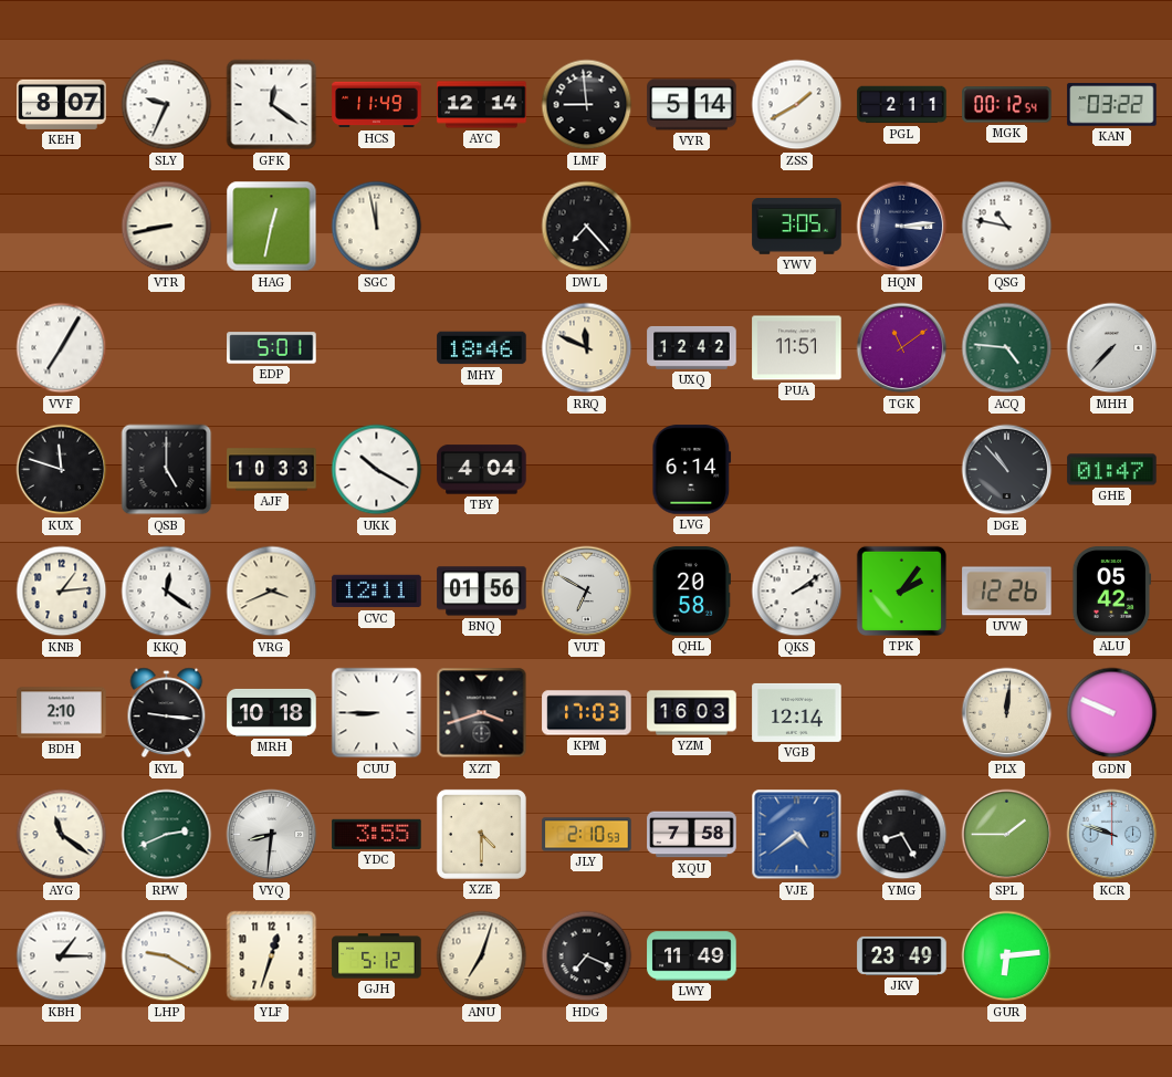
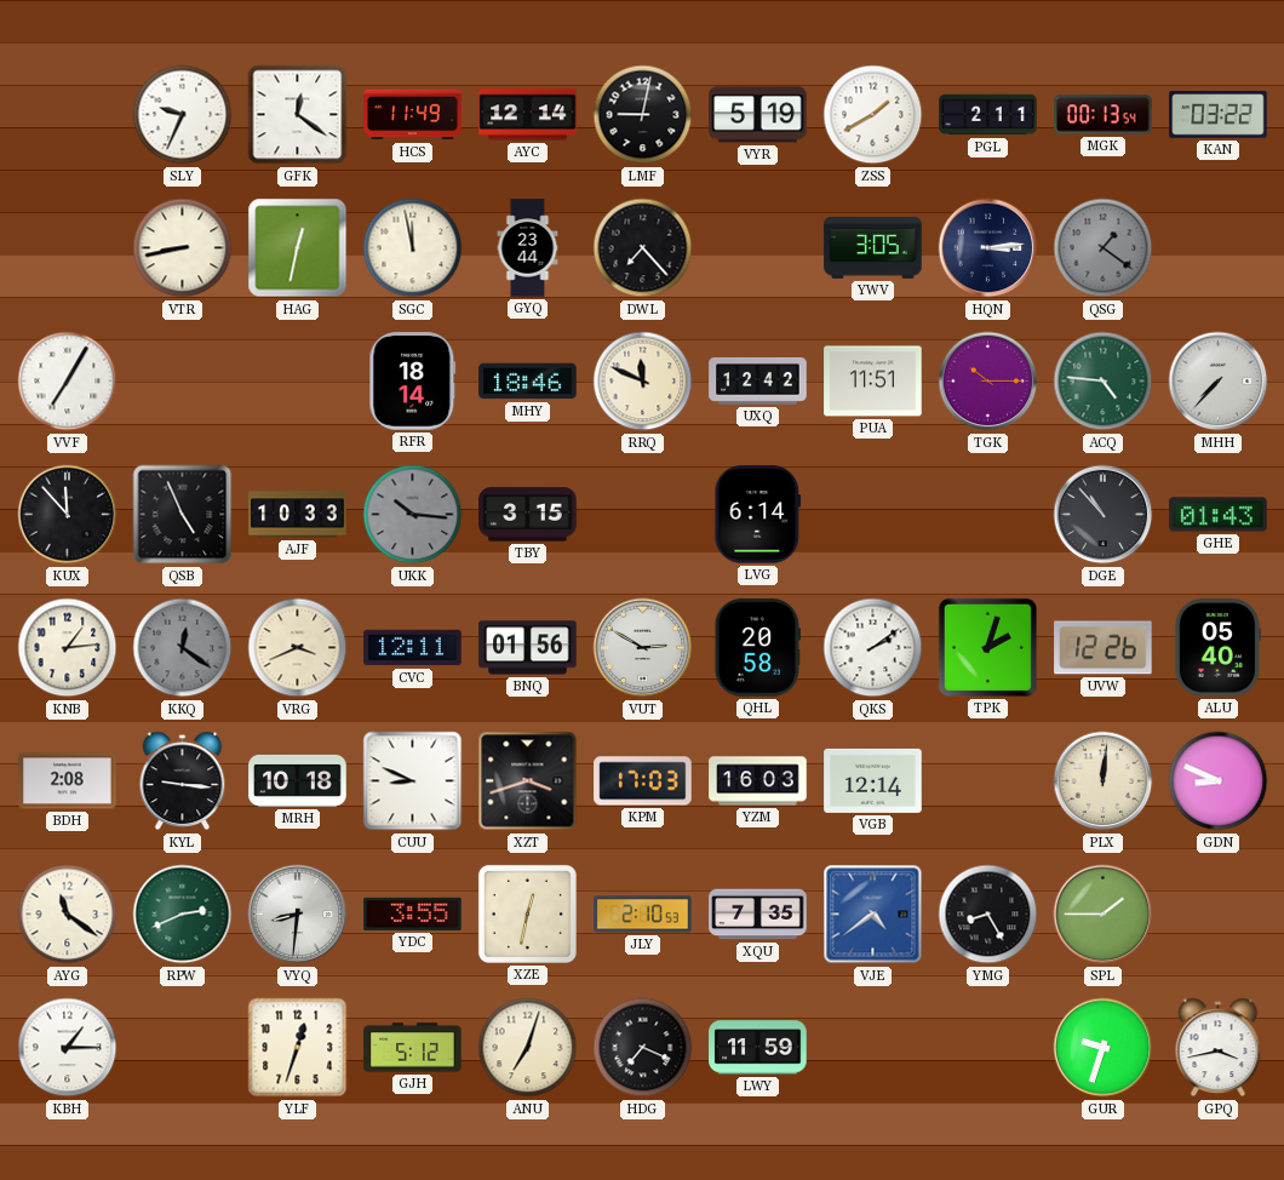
KEH: 8:07 -> none
LMF: 8:59 -> 9:02
VYR: 5:14 -> 5:19
MGK: 00:12 -> 00:13
GYQ: none -> 23:44
QSG: 10:47 -> 1:21
QSG dial: white -> grey
EDP: 5:01 -> none
RFR: none -> 18:14
TGK: 11:09 -> 10:15
KUX: 11:48 -> 11:53
QSB: 5:00 -> 4:56
UKK: 10:20 -> 10:16
UKK dial: white -> grey
TBY: 4:04 -> 3:15
GHE: 01:47 -> 01:43
KKQ dial: white -> grey
VUT: 6:50 -> 2:50
TPK: 2:06 -> 2:03
ALU: 05:42 -> 05:40
BDH: 2:10 -> 2:08
CUU: 8:45 -> 8:49
GDN: 9:49 -> 8:49
XZE: 4:30 -> 12:32
XQU: 7:58 -> 7:35
KCR: 9:48 -> none
LHP: 9:20 -> none
LWY: 11:49 -> 11:59
JKV: 23:49 -> none
GUR: 6:14 -> 9:33
GPQ: none -> 3:43
